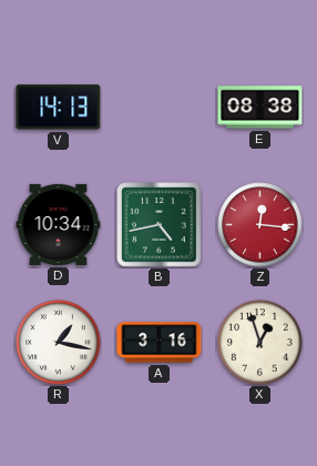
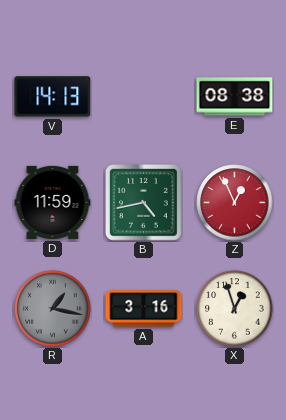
D: 10:34 -> 11:59
Z: 12:16 -> 12:56
R dial: white -> grey
